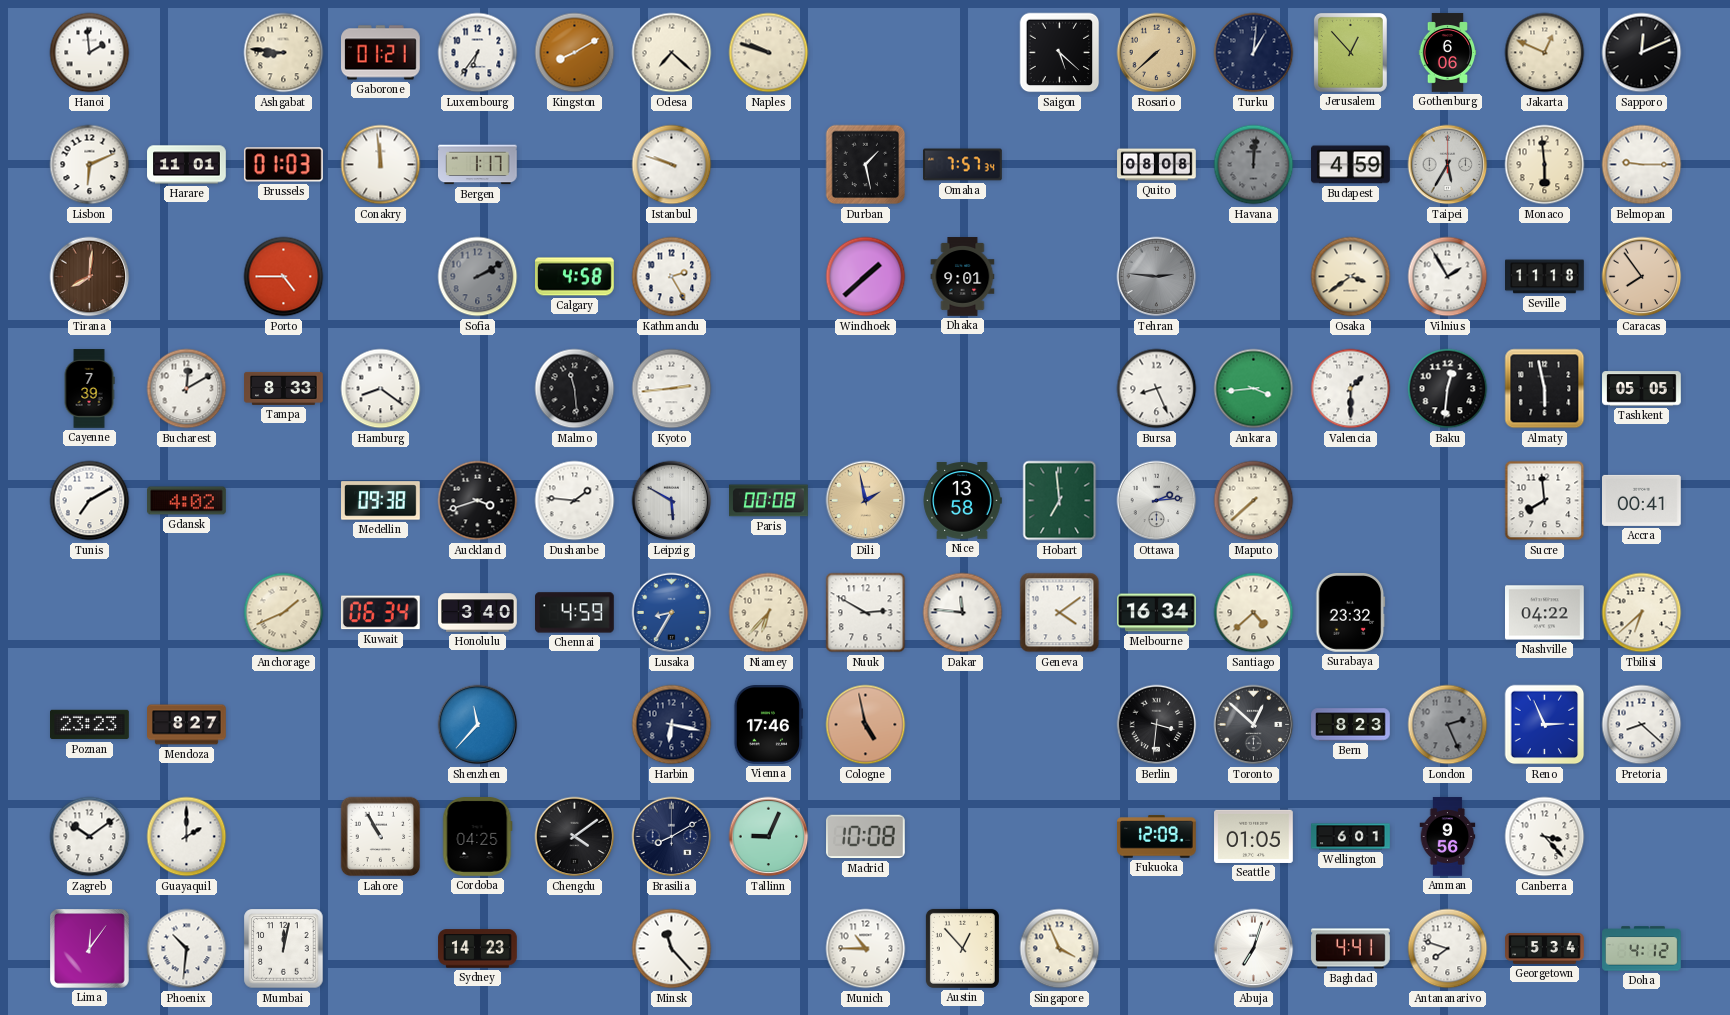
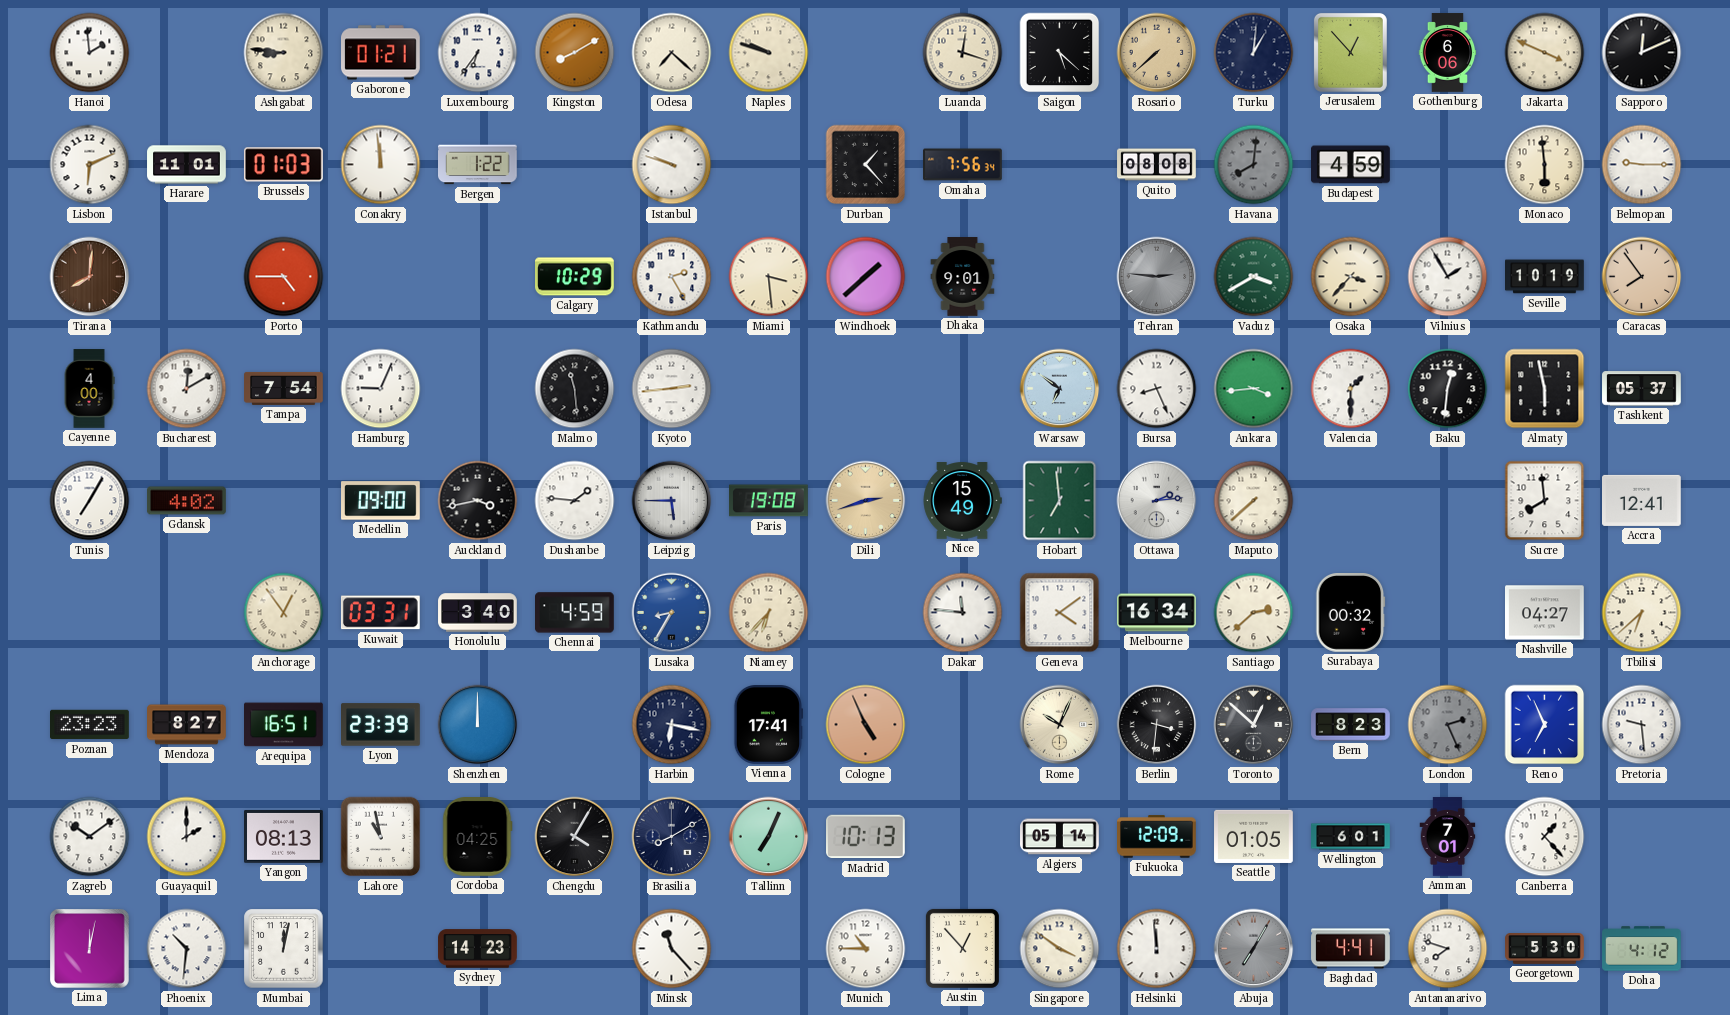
Luanda: none -> 12:18
Jakarta: 12:49 -> 3:49
Bergen: 1:17 -> 1:22
Durban: 1:28 -> 1:23
Omaha: 7:57 -> 7:56
Havana: 12:01 -> 8:01
Taipei: 5:35 -> none
Sofia: 2:10 -> none
Calgary: 4:58 -> 10:29
Miami: none -> 3:29
Vaduz: none -> 3:40
Osaka: 3:39 -> 3:37
Seville: 11:18 -> 10:19
Cayenne: 7:39 -> 4:00
Tampa: 8:33 -> 7:54
Hamburg: 8:21 -> 9:04
Warsaw: none -> 6:51
Tashkent: 05:05 -> 05:37
Tunis: 7:10 -> 7:05
Medellin: 09:38 -> 09:00
Auckland: 3:42 -> 3:43
Leipzig: 5:50 -> 5:45
Paris: 00:08 -> 19:08
Dili: 1:58 -> 2:42
Nice: 13:58 -> 15:49
Accra: 00:41 -> 12:41
Anchorage: 1:41 -> 12:54
Kuwait: 06:34 -> 03:31
Nuuk: 2:50 -> none
Santiago: 4:38 -> 2:38
Surabaya: 23:32 -> 00:32
Nashville: 04:22 -> 04:27
Arequipa: none -> 16:51
Lyon: none -> 23:39
Shenzhen: 11:37 -> 12:00
Vienna: 17:46 -> 17:41
Cologne: 4:58 -> 4:56
Rome: none -> 10:04
Reno: 2:56 -> 6:56
Pretoria: 8:22 -> 9:29
Yangon: none -> 08:13
Lahore: 10:55 -> 10:58
Chengdu: 4:09 -> 4:05
Tallinn: 9:04 -> 7:04
Madrid: 10:08 -> 10:13
Algiers: none -> 05:14
Amman: 9:56 -> 7:01
Canberra: 3:23 -> 1:23
Lima: 12:06 -> 12:02
Singapore: 3:56 -> 3:51
Helsinki: none -> 11:59
Abuja: 7:03 -> 7:05
Abuja dial: white -> grey
Georgetown: 5:34 -> 5:30
